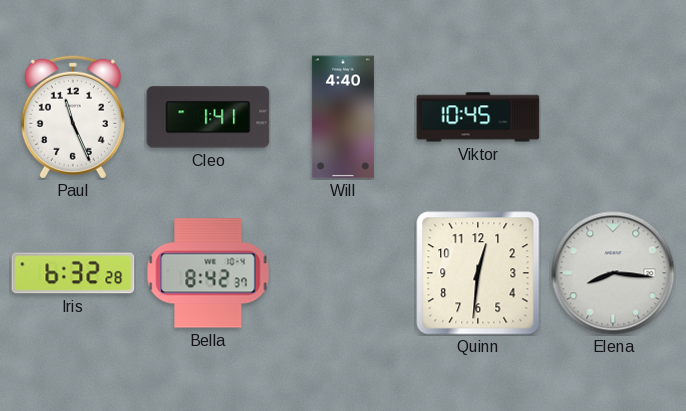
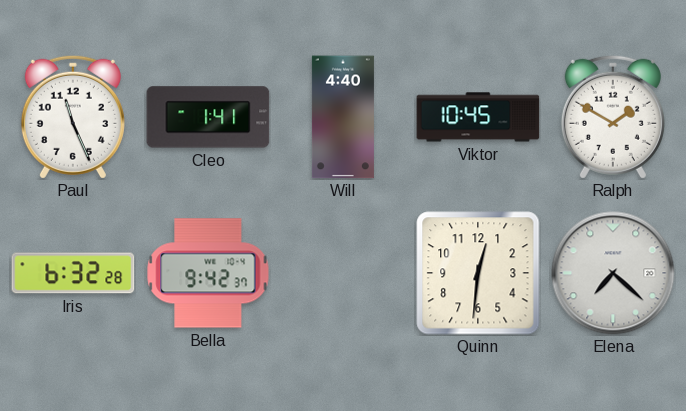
Ralph: none -> 1:50
Bella: 8:42 -> 9:42
Elena: 8:16 -> 7:22
